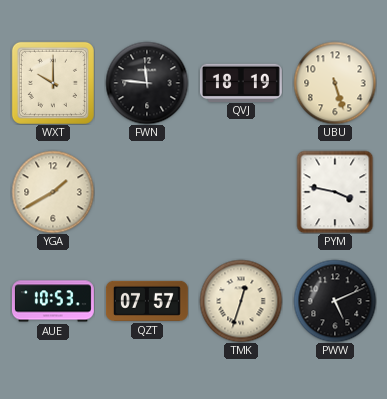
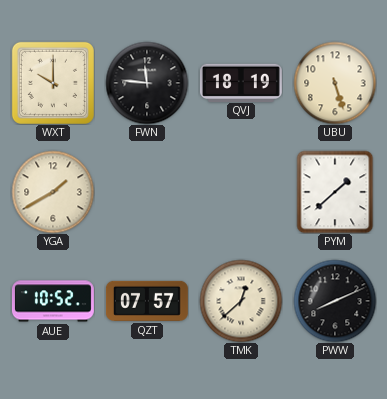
PYM: 3:47 -> 1:38
AUE: 10:53 -> 10:52
TMK: 12:33 -> 12:38
PWW: 5:11 -> 8:11
